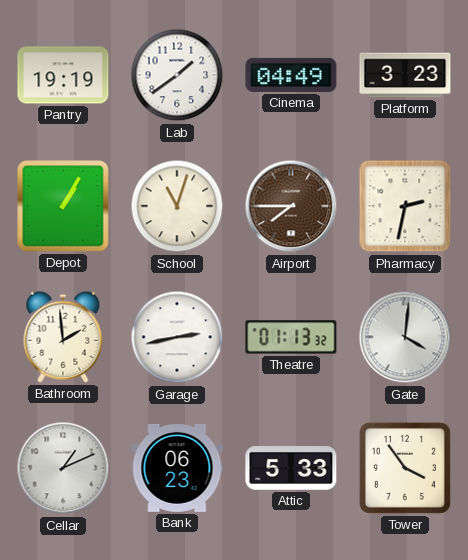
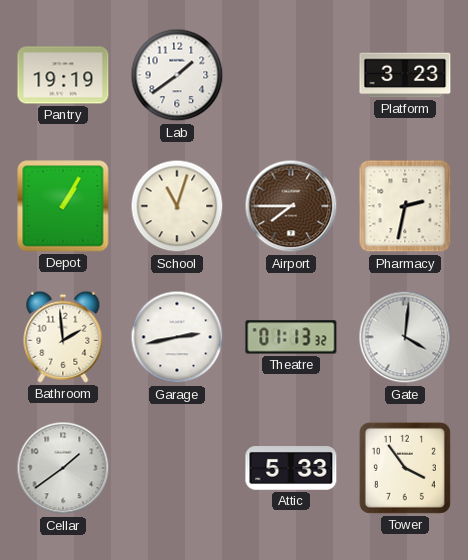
Cinema: 04:49 -> none
Cellar: 1:11 -> 1:39
Bank: 06:23 -> none
